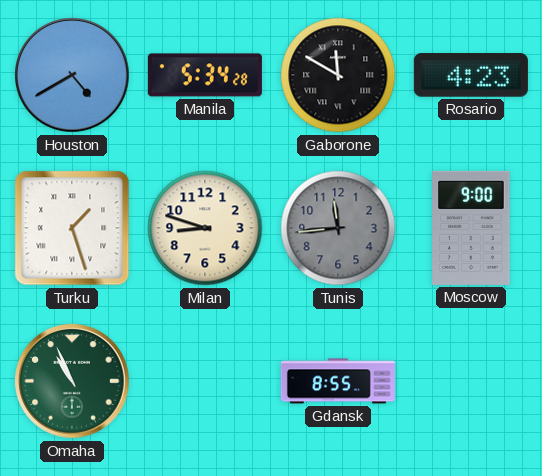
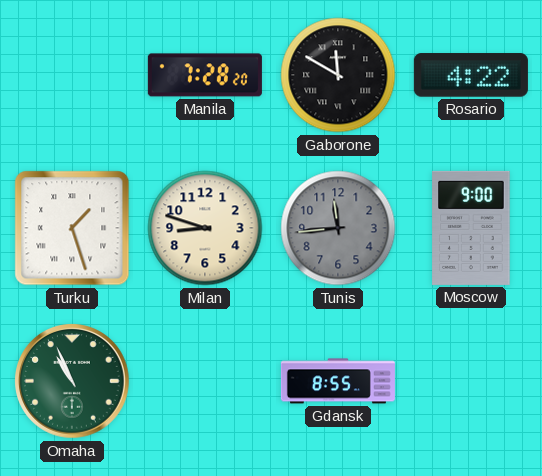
Houston: 4:40 -> none
Manila: 5:34 -> 7:28
Rosario: 4:23 -> 4:22
